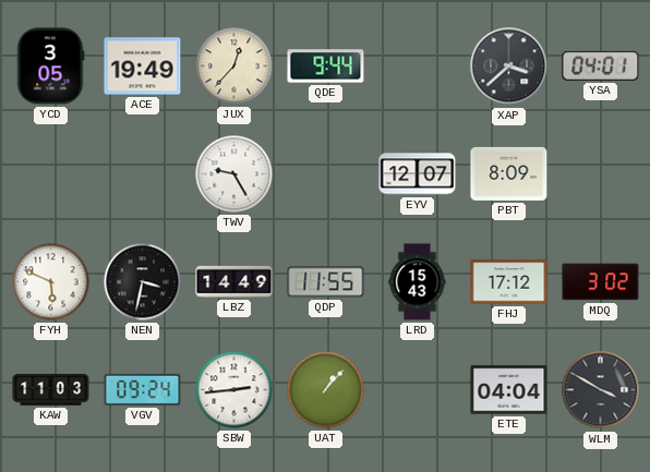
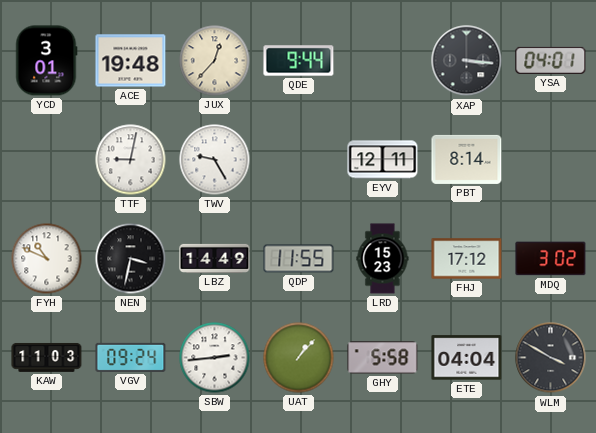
YCD: 3:05 -> 3:01
ACE: 19:49 -> 19:48
XAP: 3:38 -> 3:16
TTF: none -> 9:02
EYV: 12:07 -> 12:11
PBT: 8:09 -> 8:14
FYH: 5:49 -> 10:49
LRD: 15:43 -> 15:23
GHY: none -> 5:58
